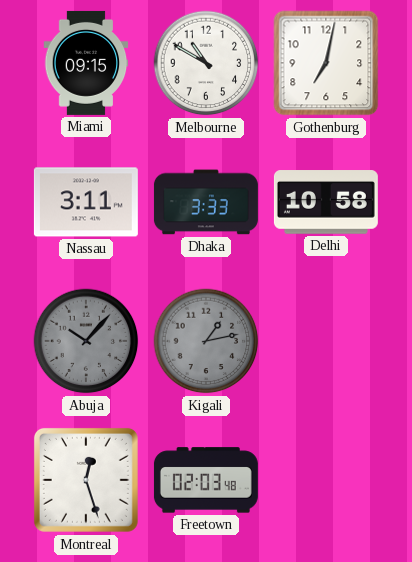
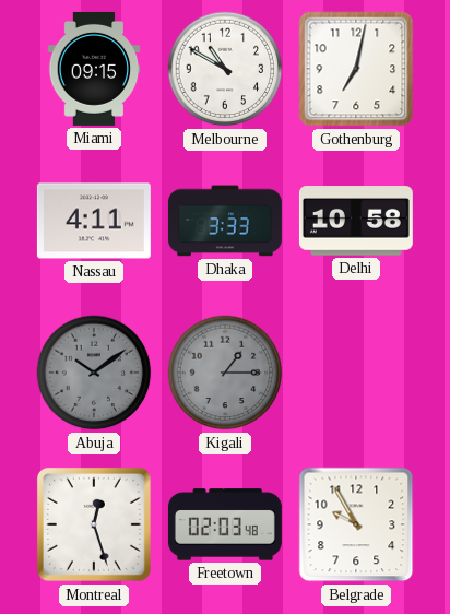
Nassau: 3:11 -> 4:11
Abuja: 10:07 -> 10:09
Kigali: 1:13 -> 1:15
Belgrade: none -> 9:55
